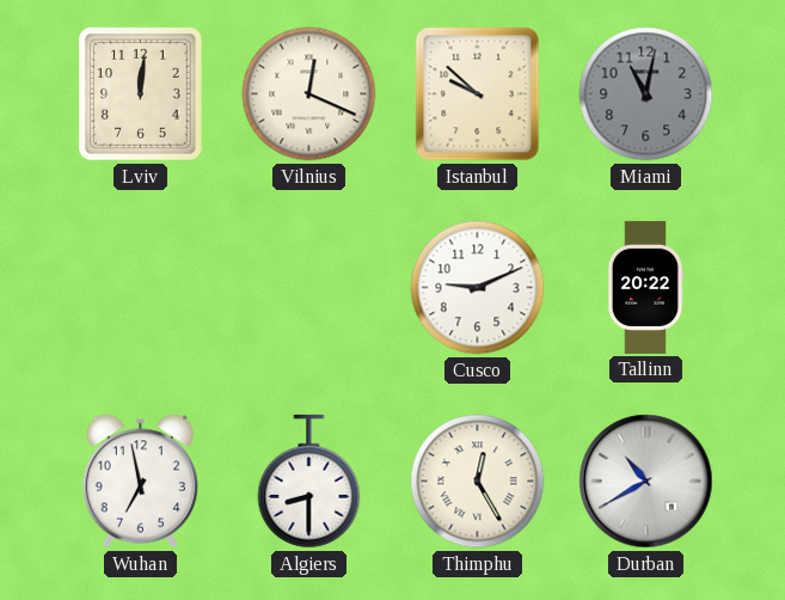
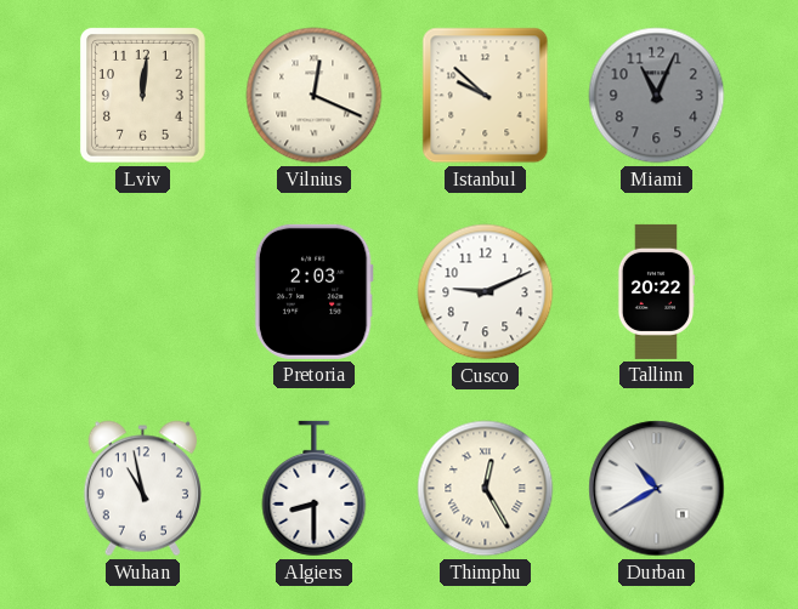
Miami: 11:02 -> 11:04
Pretoria: none -> 2:03
Wuhan: 6:58 -> 10:58
